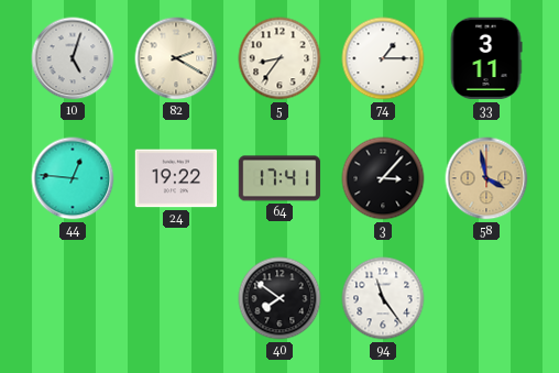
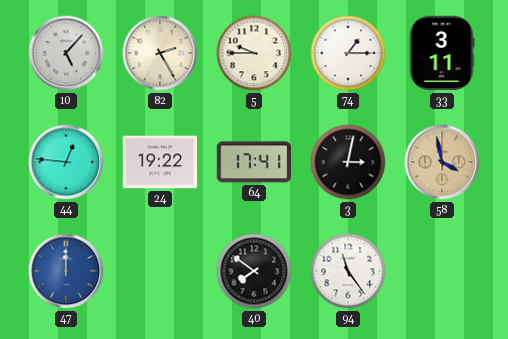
10: 5:03 -> 5:07
82: 2:20 -> 2:25
5: 8:36 -> 9:45
3: 3:07 -> 3:02
47: none -> 12:00
